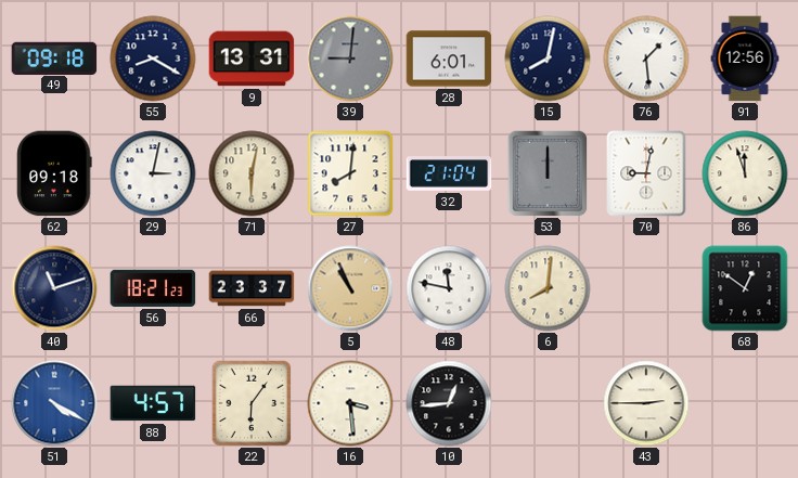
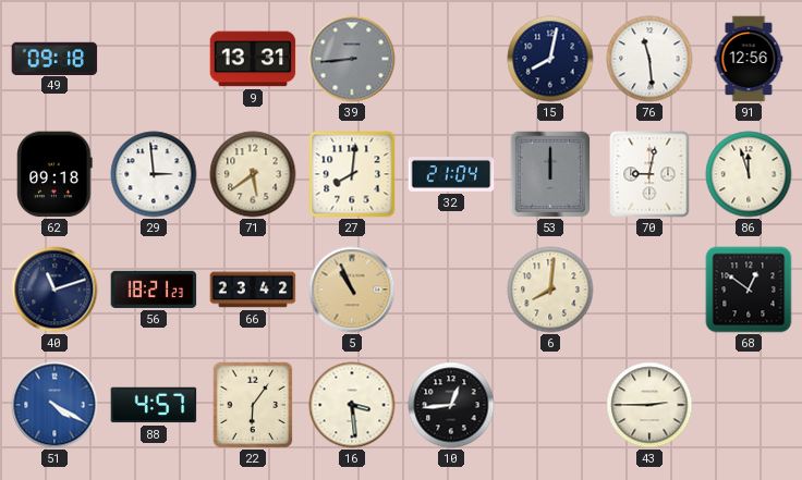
55: 8:20 -> none
39: 9:01 -> 8:44
28: 6:01 -> none
76: 1:29 -> 11:29
29: 3:02 -> 2:59
71: 6:02 -> 5:39
66: 23:37 -> 23:42
48: 11:47 -> none
